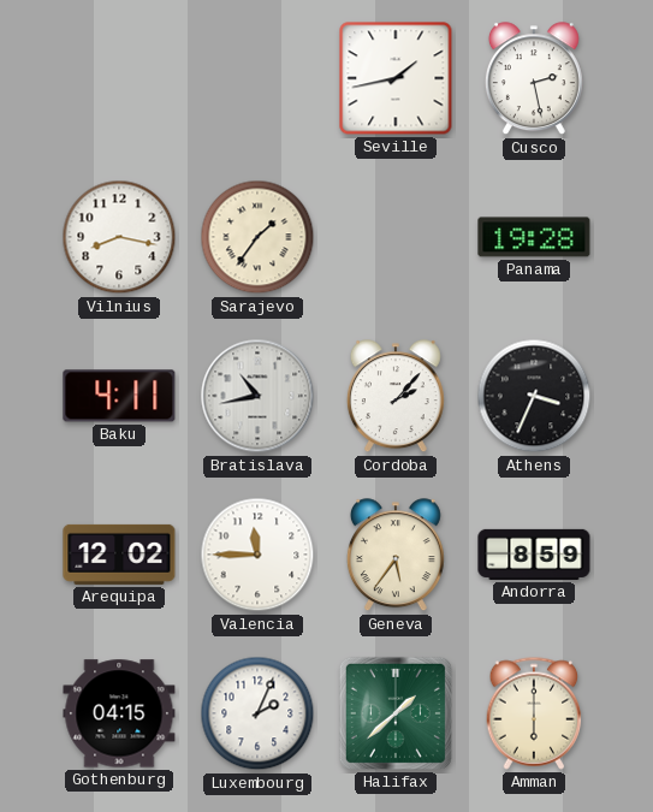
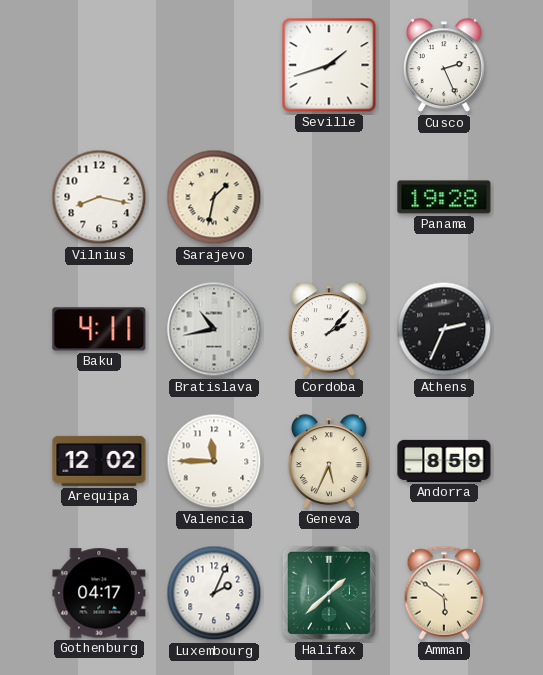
Seville: 1:43 -> 1:42
Cusco: 2:28 -> 2:26
Sarajevo: 1:36 -> 1:32
Athens: 3:34 -> 2:34
Geneva: 5:36 -> 5:34
Gothenburg: 04:15 -> 04:17
Amman: 6:00 -> 5:51
